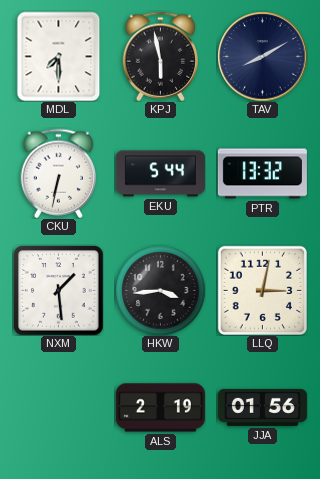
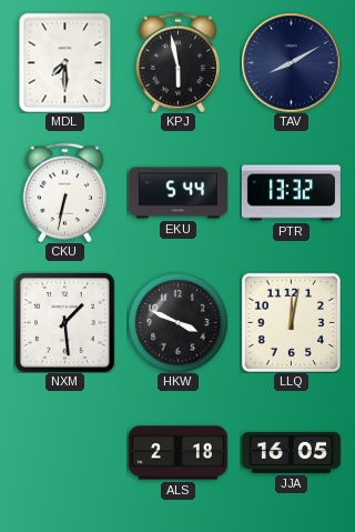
HKW: 3:44 -> 3:49
LLQ: 3:02 -> 12:02
ALS: 2:19 -> 2:18
JJA: 01:56 -> 16:05
